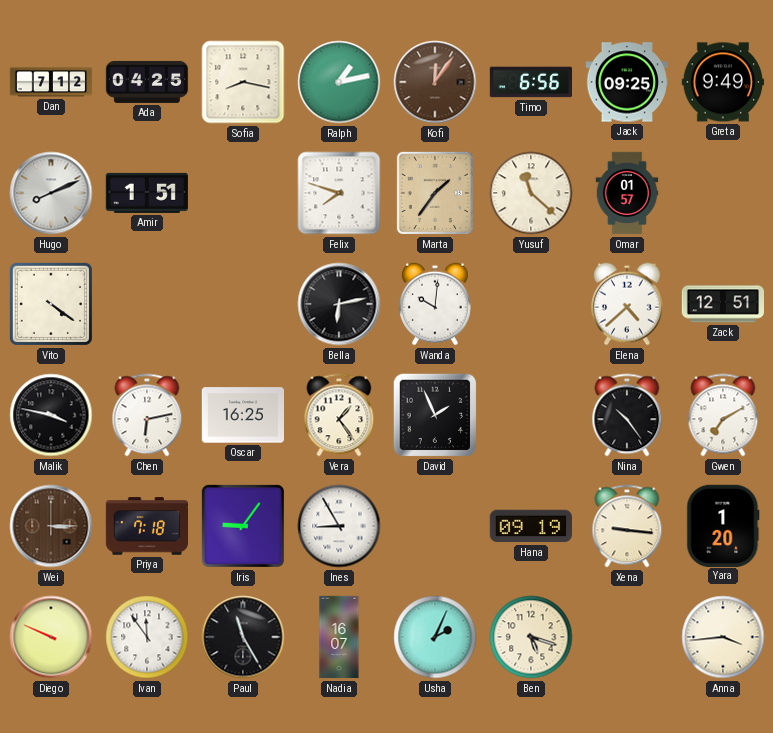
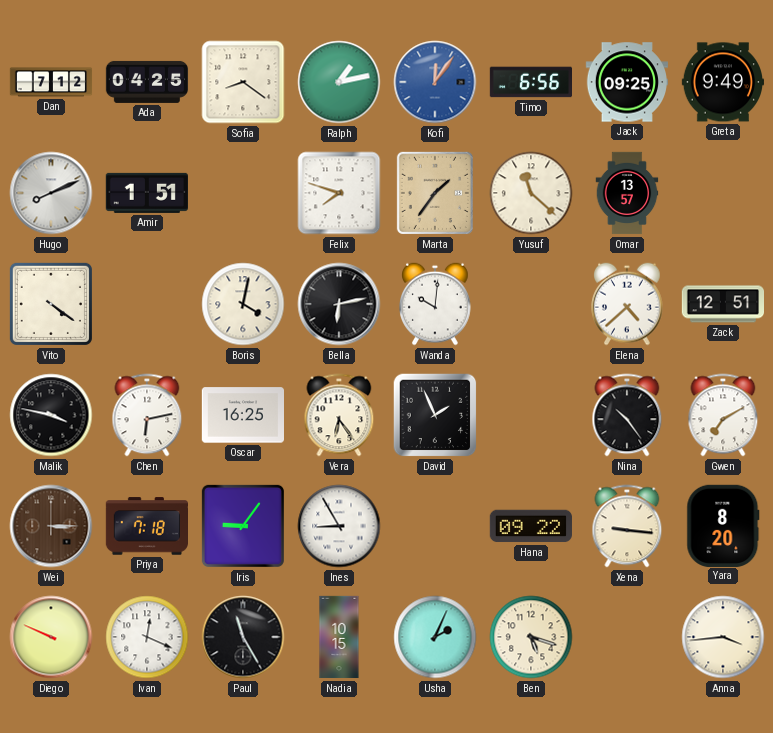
Sofia: 8:17 -> 8:21
Kofi dial: brown -> blue
Omar: 01:57 -> 13:57
Boris: none -> 4:02
Vera: 1:24 -> 6:24
Hana: 09:19 -> 09:22
Yara: 1:20 -> 8:20
Ivan: 11:54 -> 12:19
Nadia: 16:07 -> 10:15
